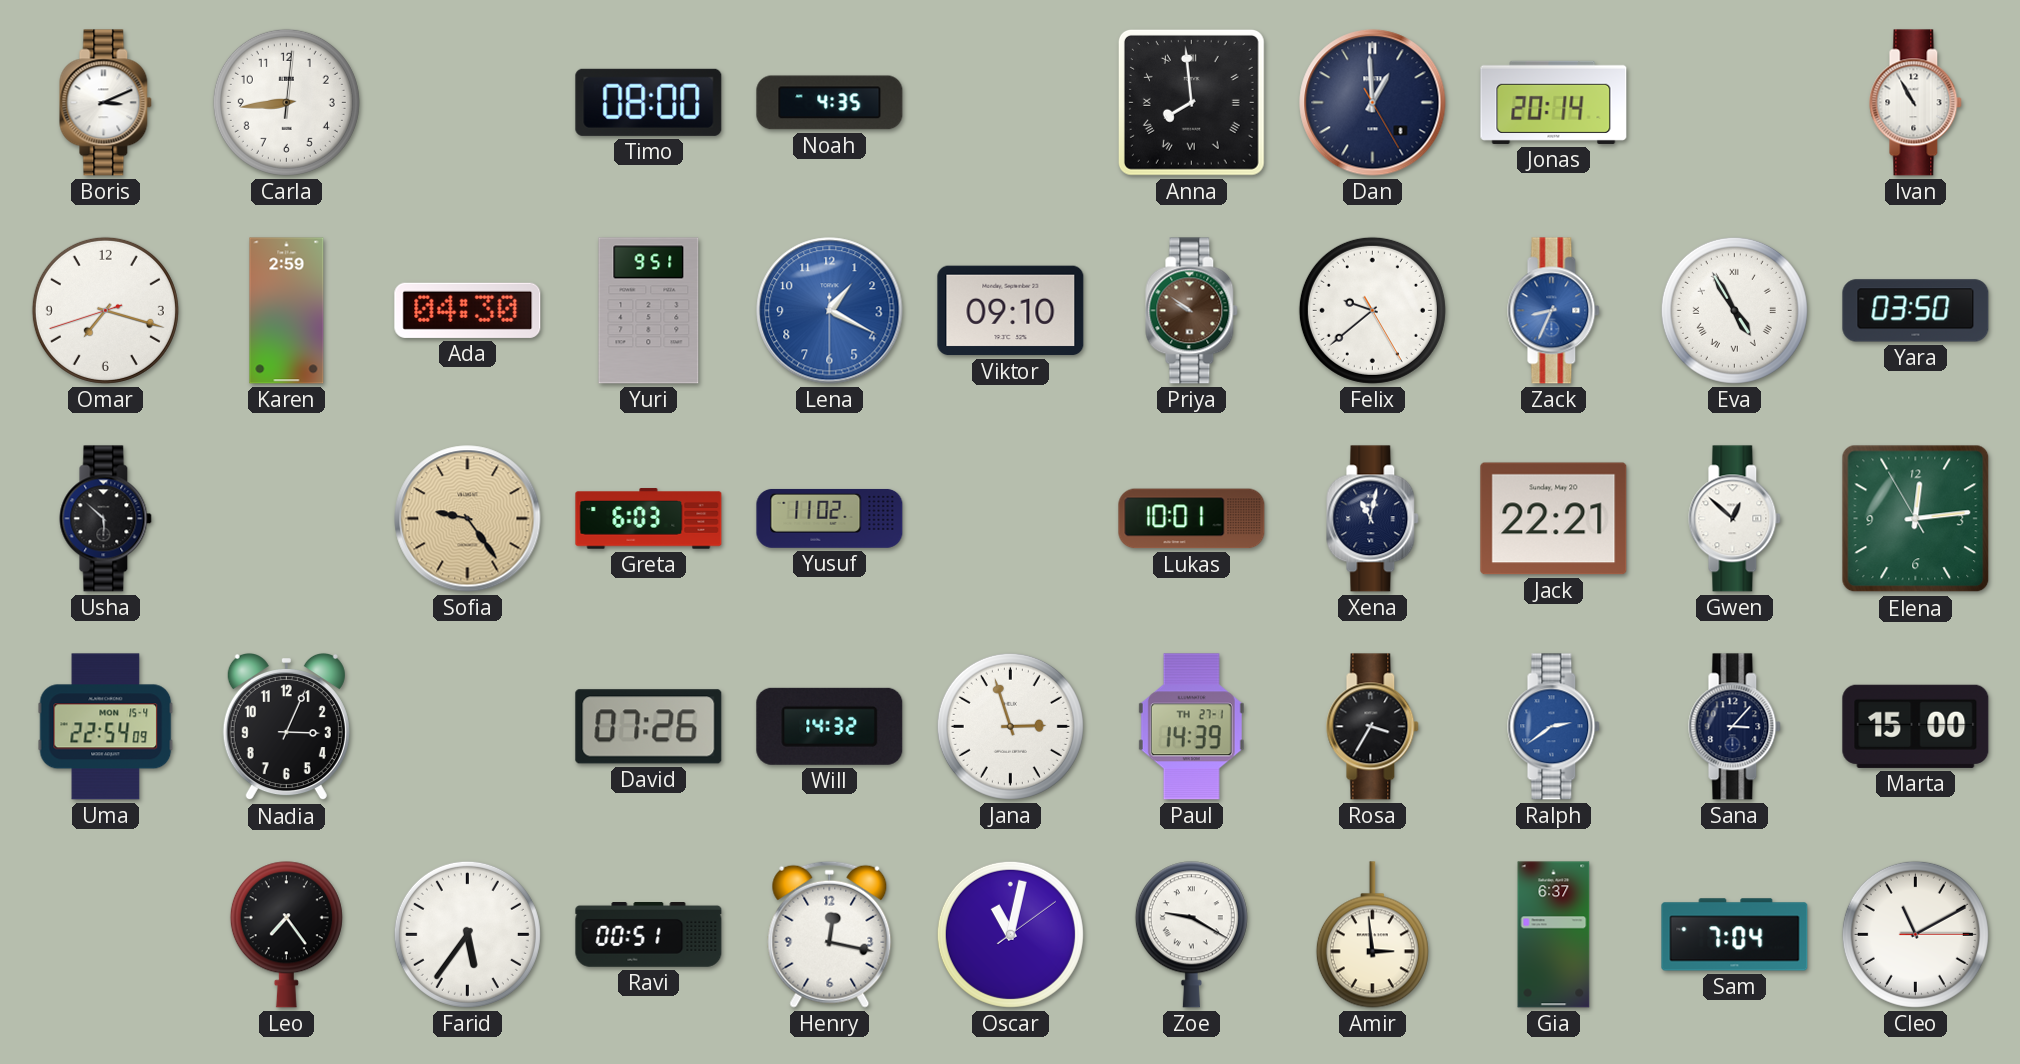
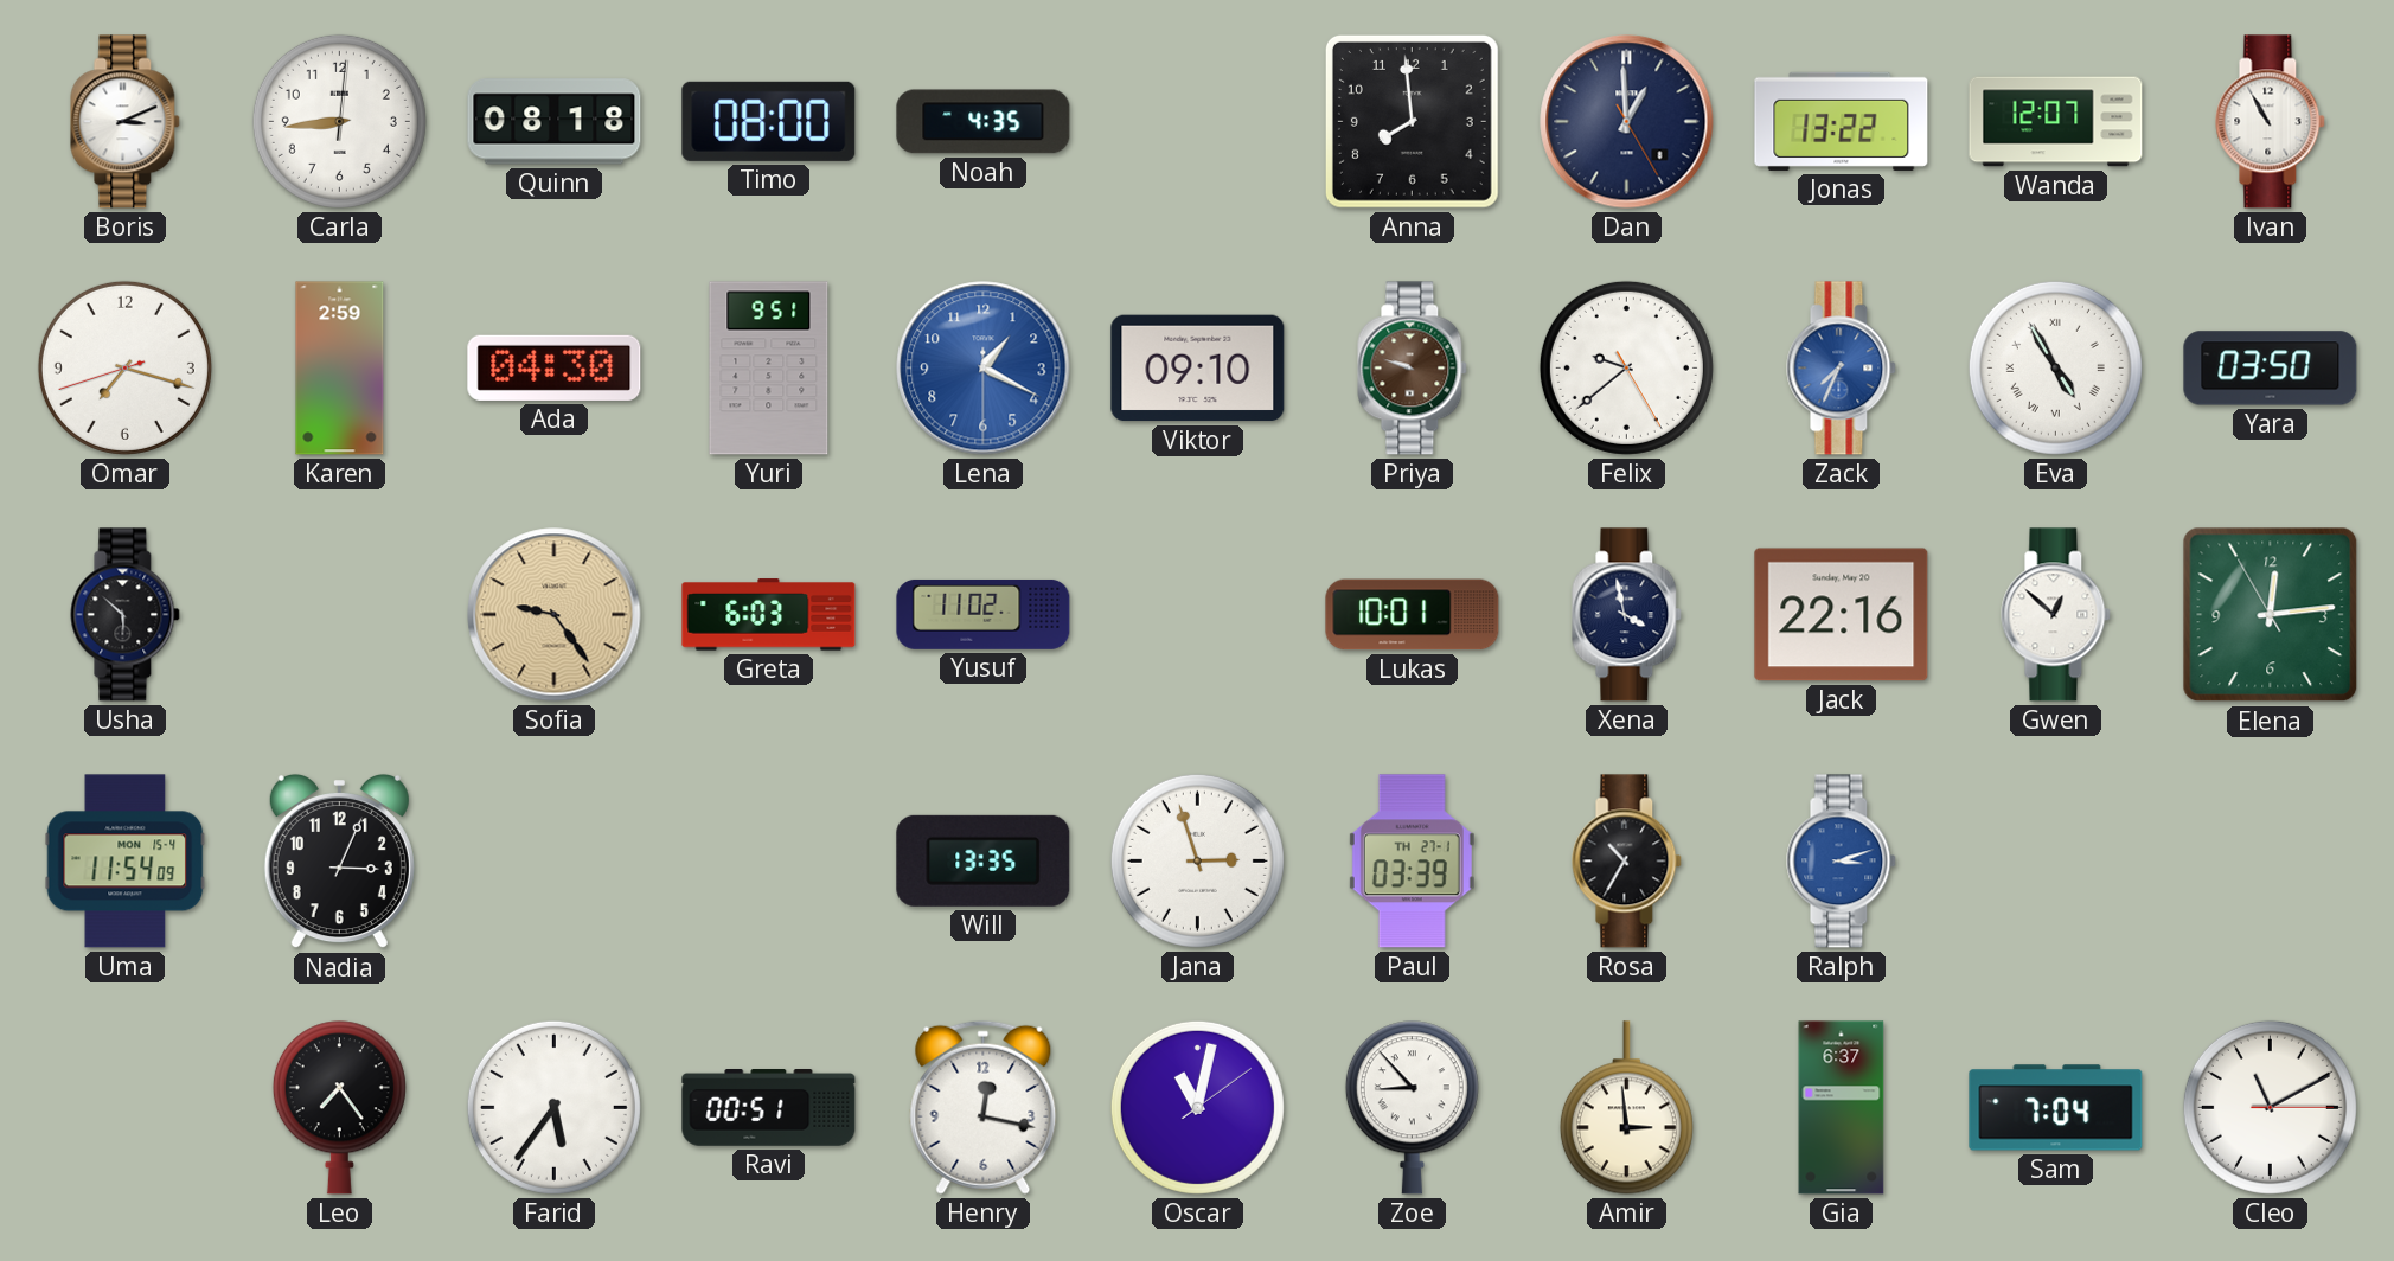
Quinn: none -> 08:18
Anna numerals: Roman -> Arabic
Jonas: 20:14 -> 13:22
Wanda: none -> 12:07
Priya: 9:51 -> 9:48
Zack: 8:34 -> 7:34
Xena: 11:02 -> 3:58
Jack: 22:21 -> 22:16
Uma: 22:54 -> 11:54
David: 07:26 -> none
Will: 14:32 -> 13:35
Paul: 14:39 -> 03:39
Rosa: 3:35 -> 10:35
Ralph: 2:39 -> 3:12
Sana: 3:07 -> none
Marta: 15:00 -> none
Zoe: 9:20 -> 8:53
